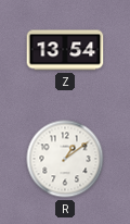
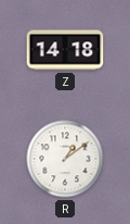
Z: 13:54 -> 14:18
